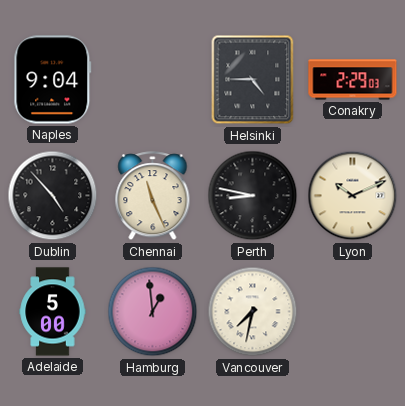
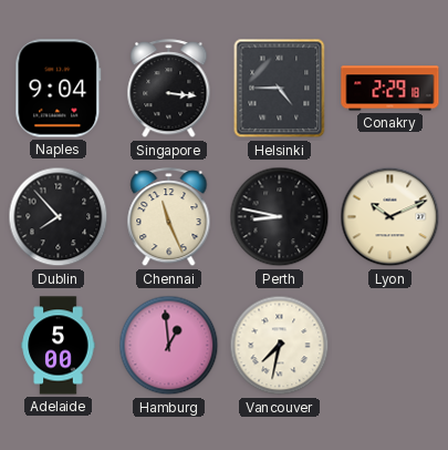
Singapore: none -> 3:16
Conakry: 2:29:03 -> 2:29:18
Dublin: 4:53 -> 7:53
